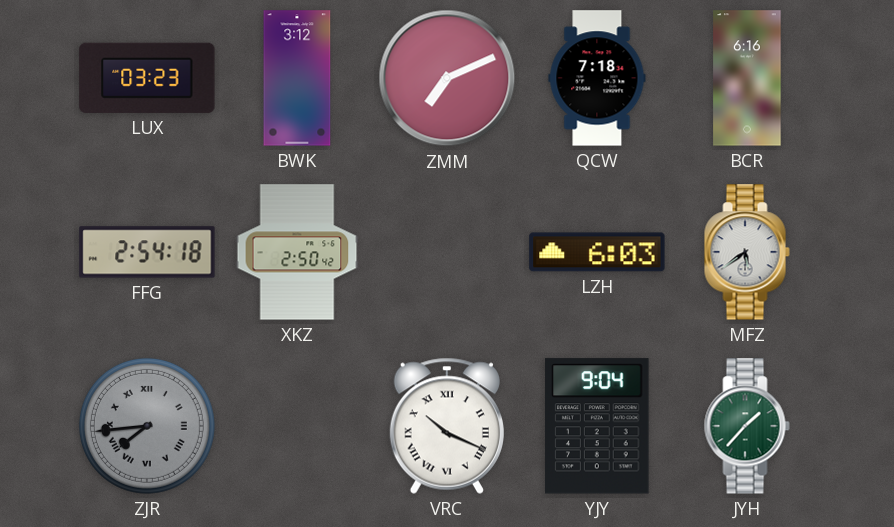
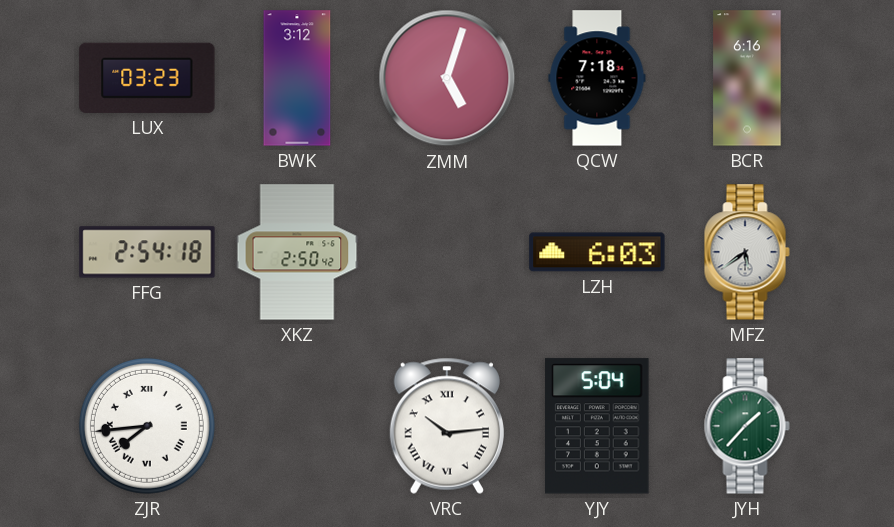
ZMM: 7:11 -> 5:03
ZJR dial: grey -> white
VRC: 10:19 -> 10:14
YJY: 9:04 -> 5:04
